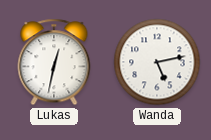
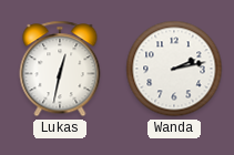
Wanda: 5:13 -> 2:13
